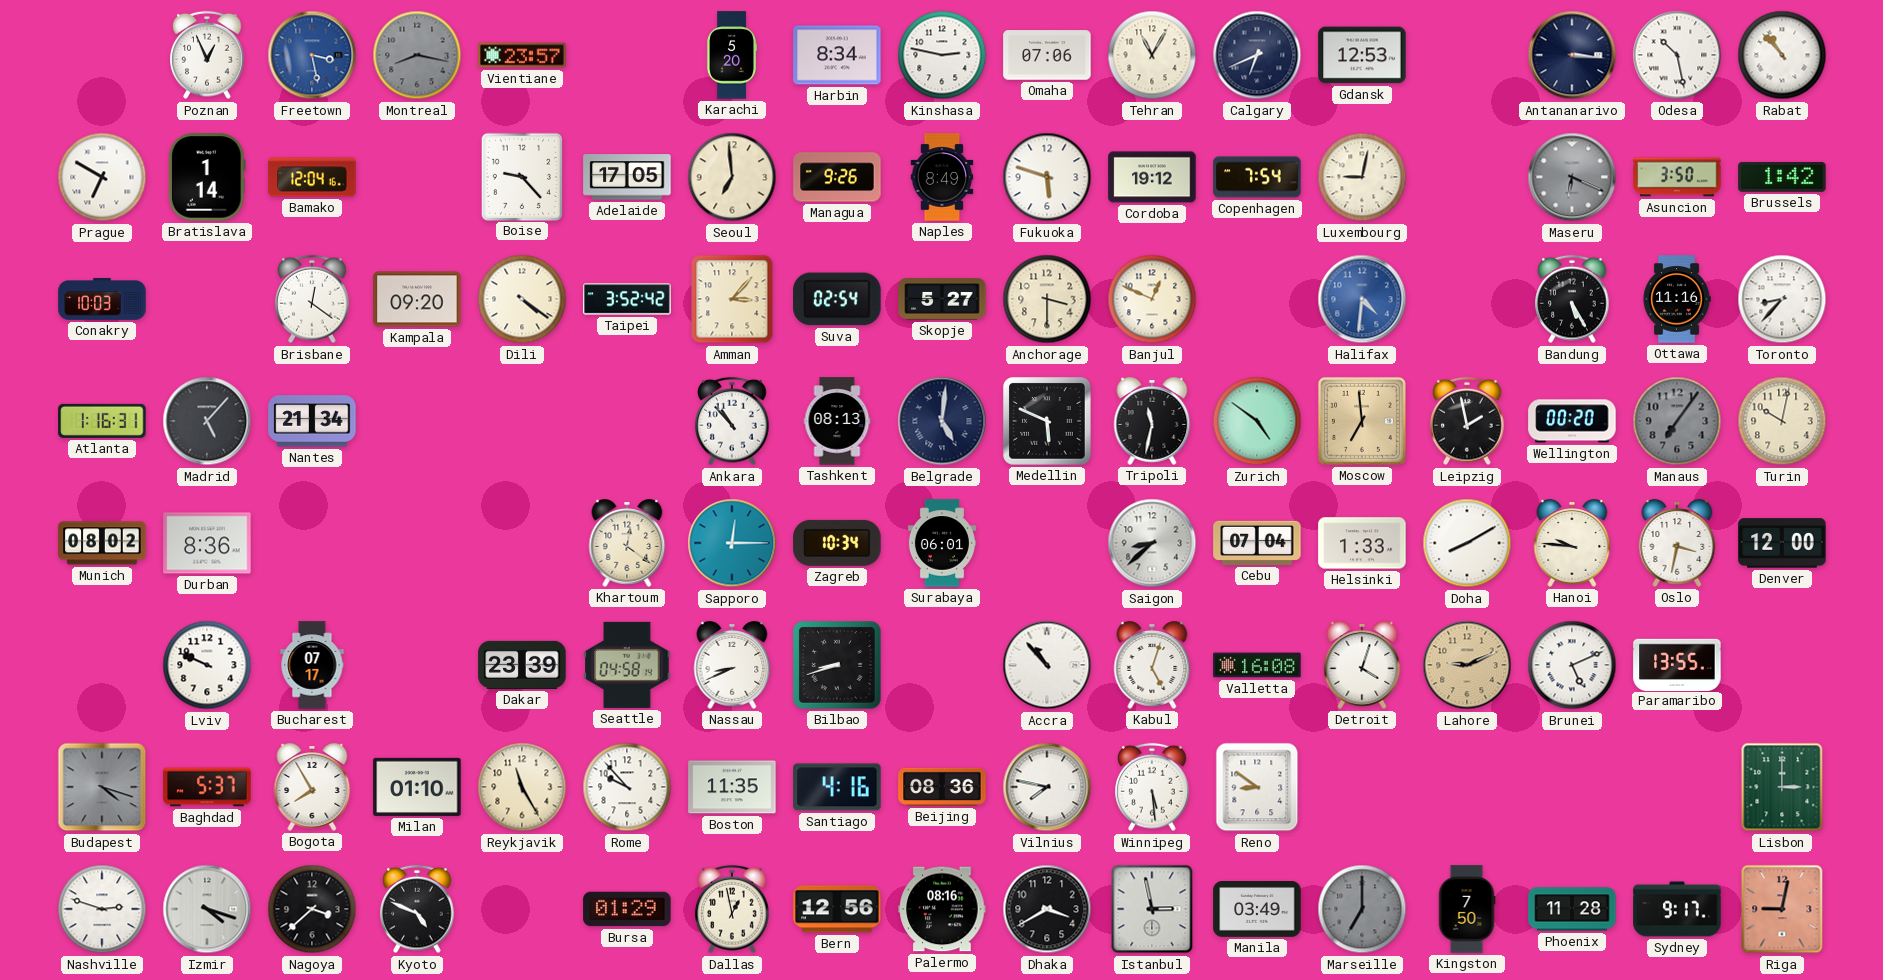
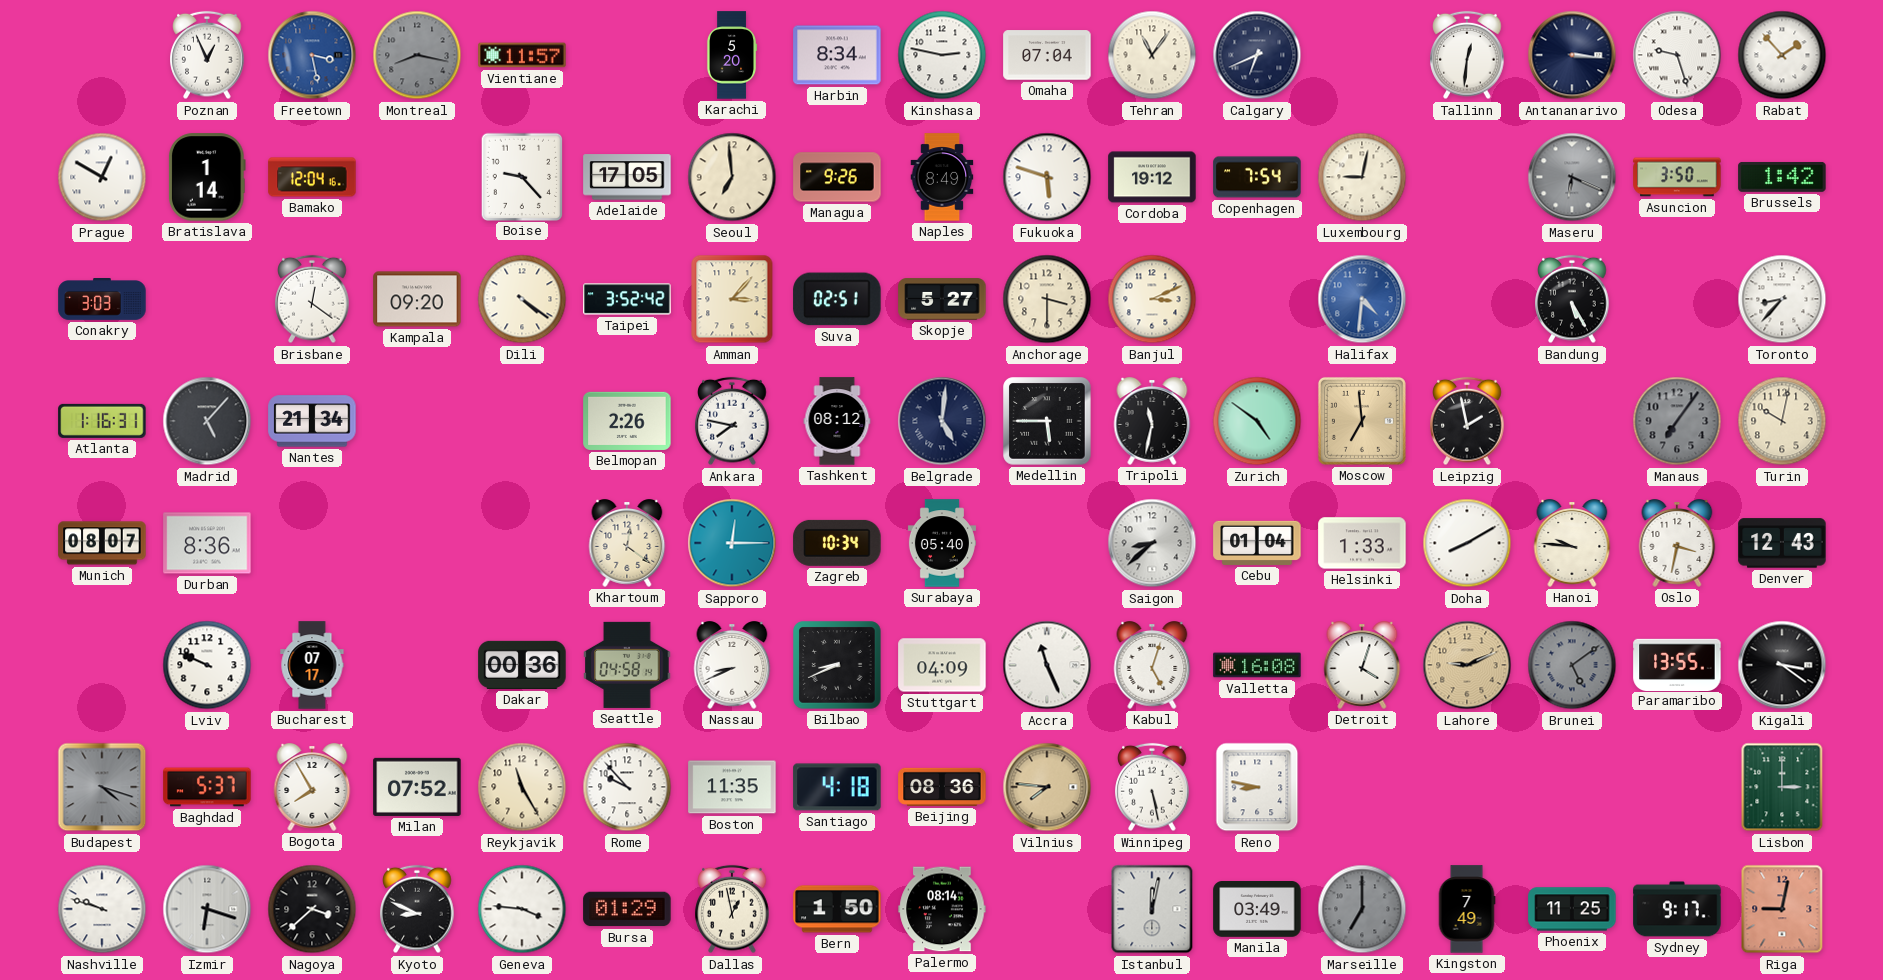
Vientiane: 23:57 -> 11:57
Omaha: 07:06 -> 07:04
Tehran: 11:05 -> 11:06
Gdansk: 12:53 -> none
Tallinn: none -> 12:31
Odesa: 10:28 -> 9:27
Rabat: 10:53 -> 1:53
Prague: 6:50 -> 12:50
Conakry: 10:03 -> 3:03
Suva: 02:54 -> 02:51
Banjul: 12:49 -> 3:11
Ottawa: 11:16 -> none
Belmopan: none -> 2:26
Ankara: 10:53 -> 7:47
Tashkent: 08:13 -> 08:12
Medellin: 5:49 -> 5:45
Wellington: 00:20 -> none
Munich: 08:02 -> 08:07
Surabaya: 06:01 -> 05:40
Cebu: 07:04 -> 01:04
Denver: 12:00 -> 12:43
Dakar: 23:39 -> 00:36
Bilbao: 8:42 -> 8:41
Stuttgart: none -> 04:09
Accra: 10:53 -> 11:26
Brunei: 5:11 -> 5:09
Brunei dial: white -> grey
Kigali: none -> 3:21
Milan: 01:10 -> 07:52
Santiago: 4:16 -> 4:18
Vilnius: 7:47 -> 7:46
Vilnius dial: white -> champagne
Winnipeg: 5:29 -> 5:28
Reno: 8:51 -> 8:47
Nashville: 2:48 -> 9:48
Izmir: 4:18 -> 6:18
Kyoto: 4:49 -> 8:49
Geneva: none -> 3:46
Bern: 12:56 -> 1:50
Palermo: 08:16 -> 08:14
Dhaka: 3:40 -> none
Istanbul: 2:58 -> 12:02
Kingston: 7:50 -> 7:49
Phoenix: 11:28 -> 11:25
